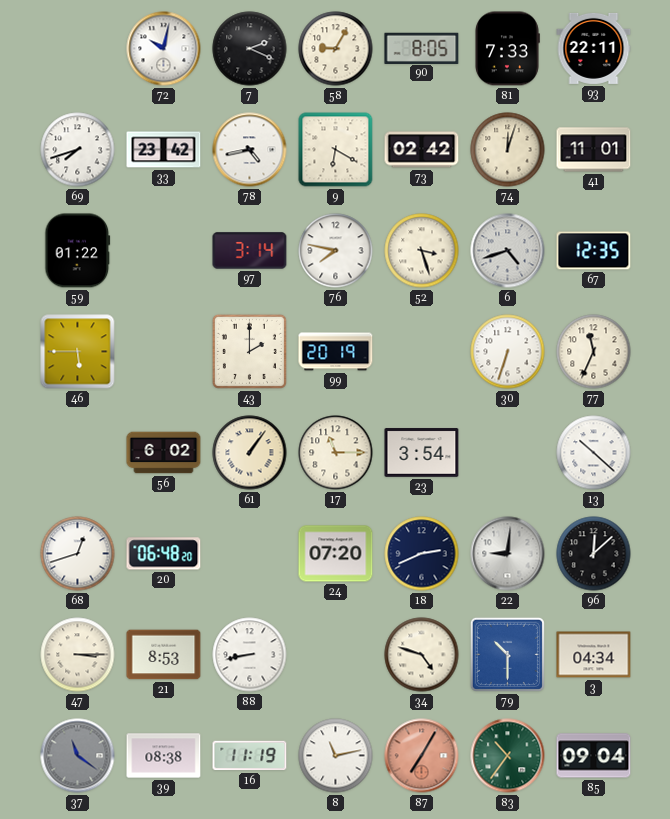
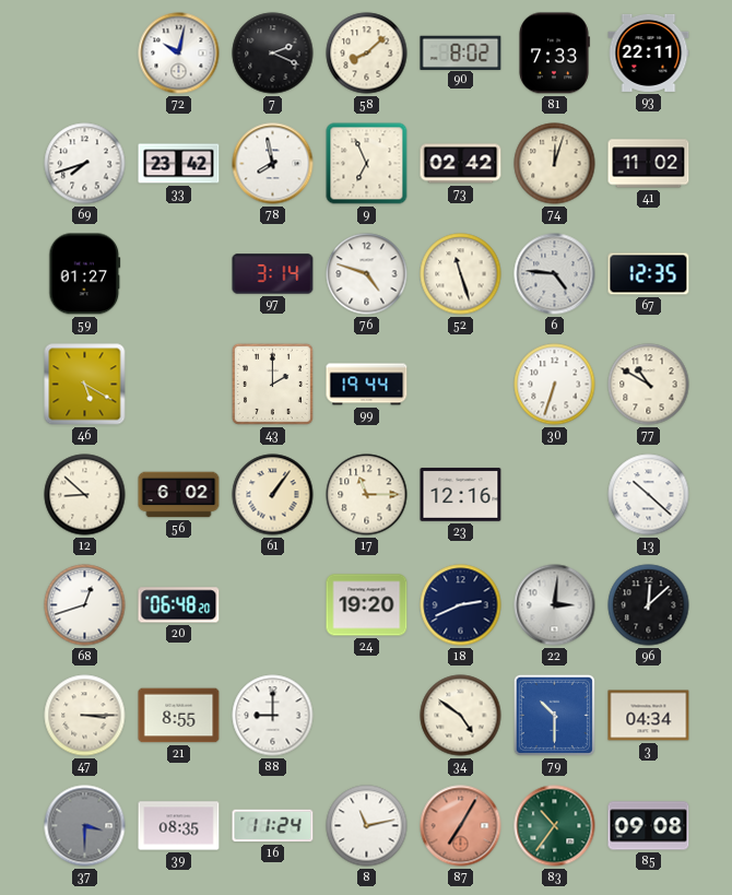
58: 9:05 -> 8:08
90: 8:05 -> 8:02
78: 4:43 -> 7:58
9: 6:20 -> 6:56
41: 11:01 -> 11:02
59: 01:22 -> 01:27
76: 7:47 -> 4:48
52: 3:27 -> 11:27
6: 4:42 -> 4:46
46: 5:45 -> 5:20
99: 20:19 -> 19:44
77: 11:34 -> 10:50
12: none -> 8:52
23: 3:54 -> 12:16
24: 07:20 -> 19:20
22: 9:01 -> 3:01
21: 8:53 -> 8:55
88: 8:43 -> 9:00
34: 4:48 -> 4:51
37: 11:21 -> 3:30
39: 08:38 -> 08:35
16: 11:19 -> 11:24
85: 09:04 -> 09:08
